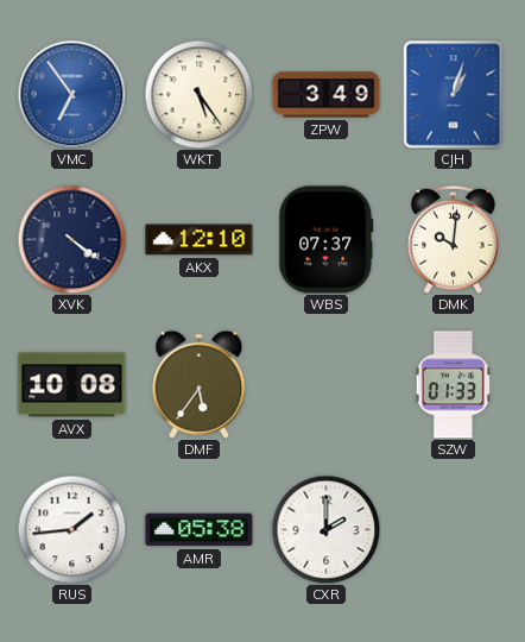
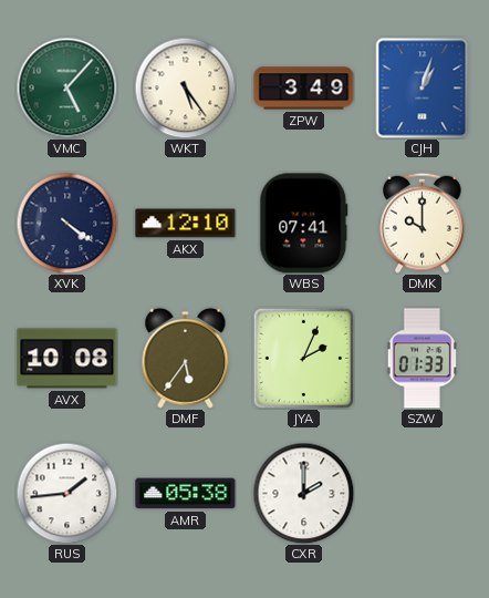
VMC: 6:54 -> 5:07
VMC dial: blue -> green
WBS: 07:37 -> 07:41
DMK: 10:01 -> 10:00
JYA: none -> 2:04
